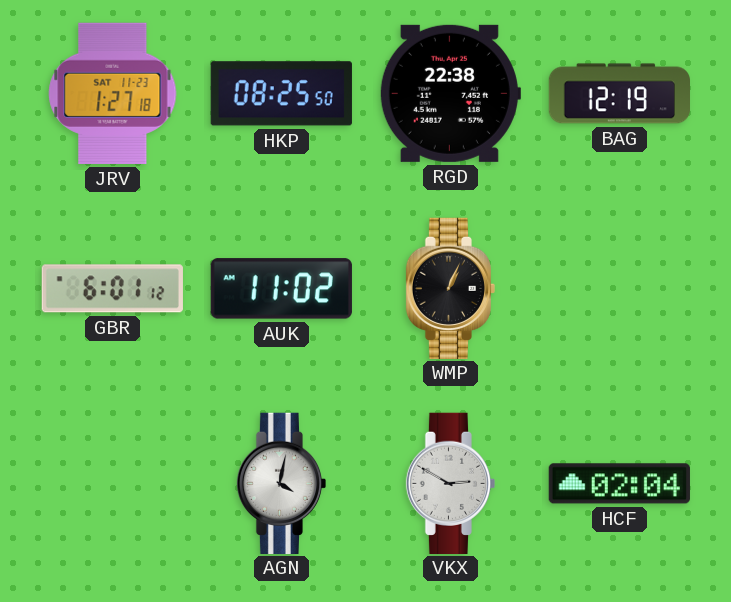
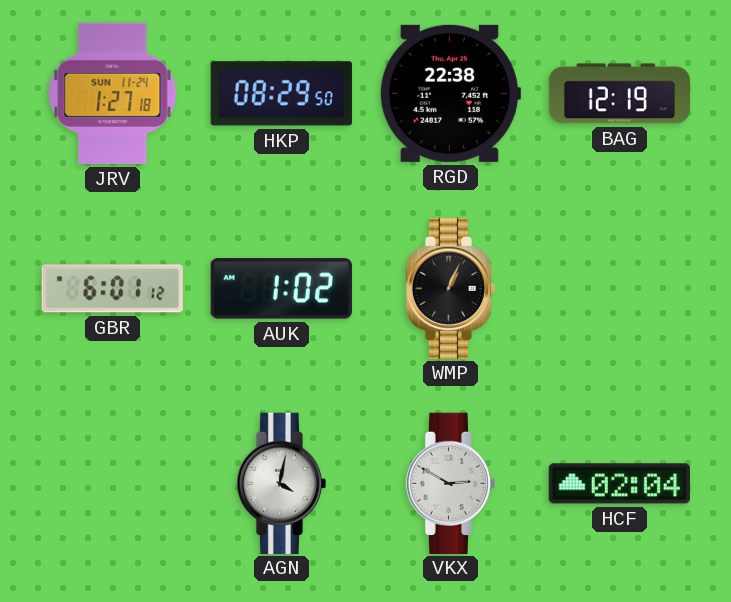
JRV date: SAT 11-23 -> SUN 11-24
HKP: 08:25 -> 08:29
AUK: 11:02 -> 1:02
